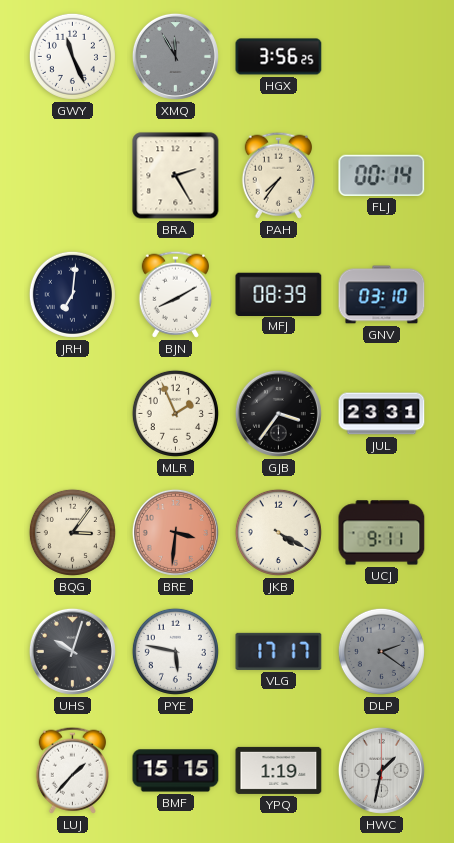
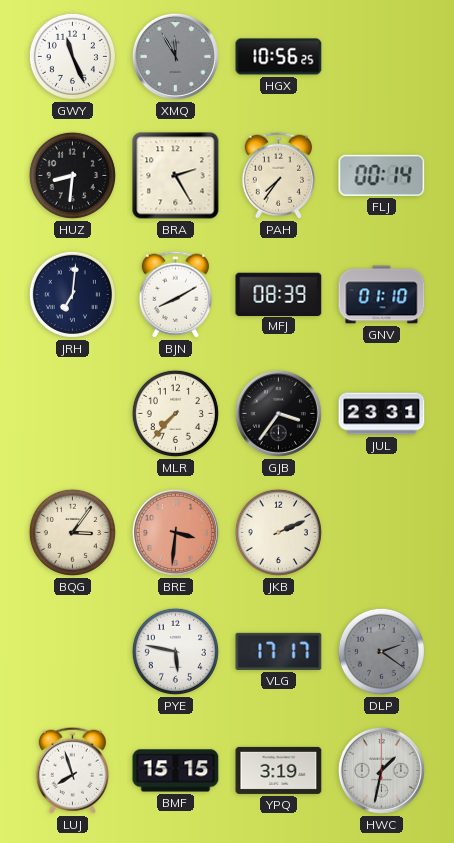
HGX: 3:56 -> 10:56
HUZ: none -> 8:31
GNV: 03:10 -> 01:10
MLR: 1:56 -> 7:37
JKB: 4:20 -> 2:11
UCJ: 9:11 -> none
UHS: 10:03 -> none
LUJ: 1:37 -> 7:57
YPQ: 1:19 -> 3:19
